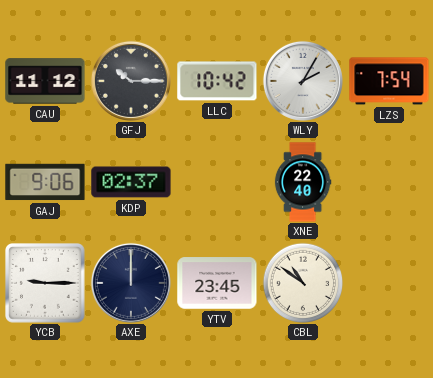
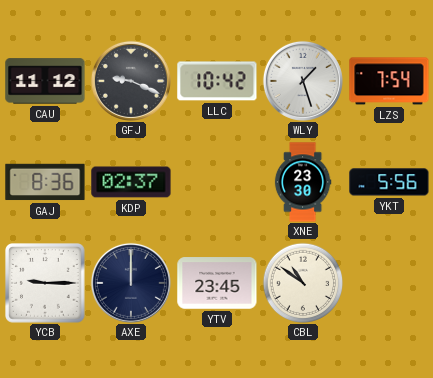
GFJ: 10:15 -> 9:19
WLY: 2:05 -> 1:27
GAJ: 9:06 -> 8:36
XNE: 22:40 -> 23:30
YKT: none -> 5:56
